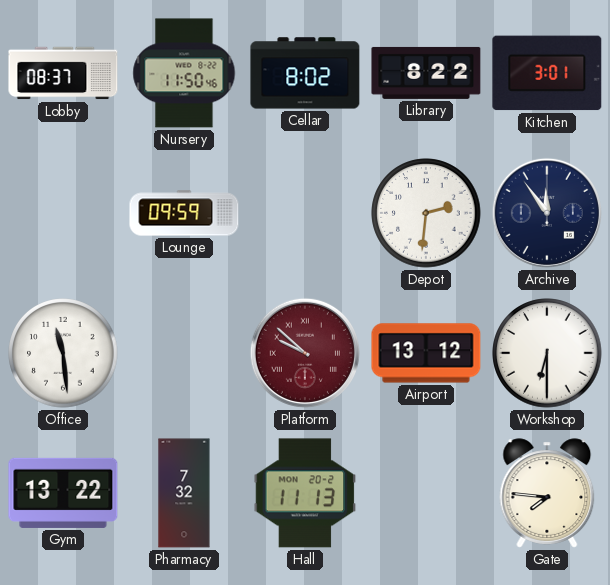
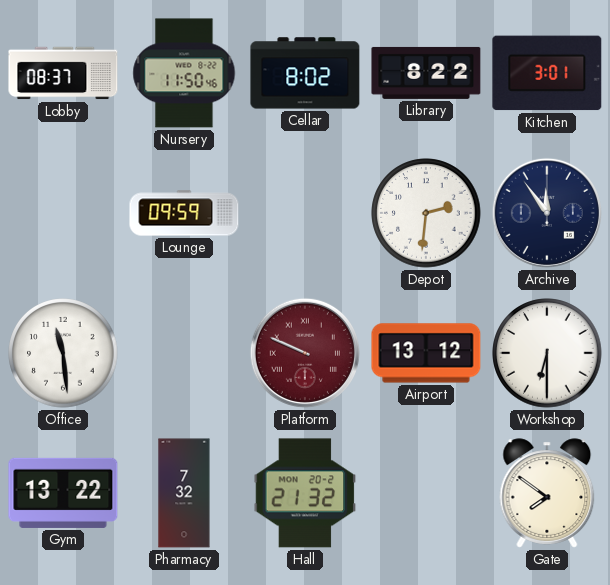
Platform: 9:52 -> 9:49
Hall: 11:13 -> 21:32
Gate: 7:46 -> 7:51
